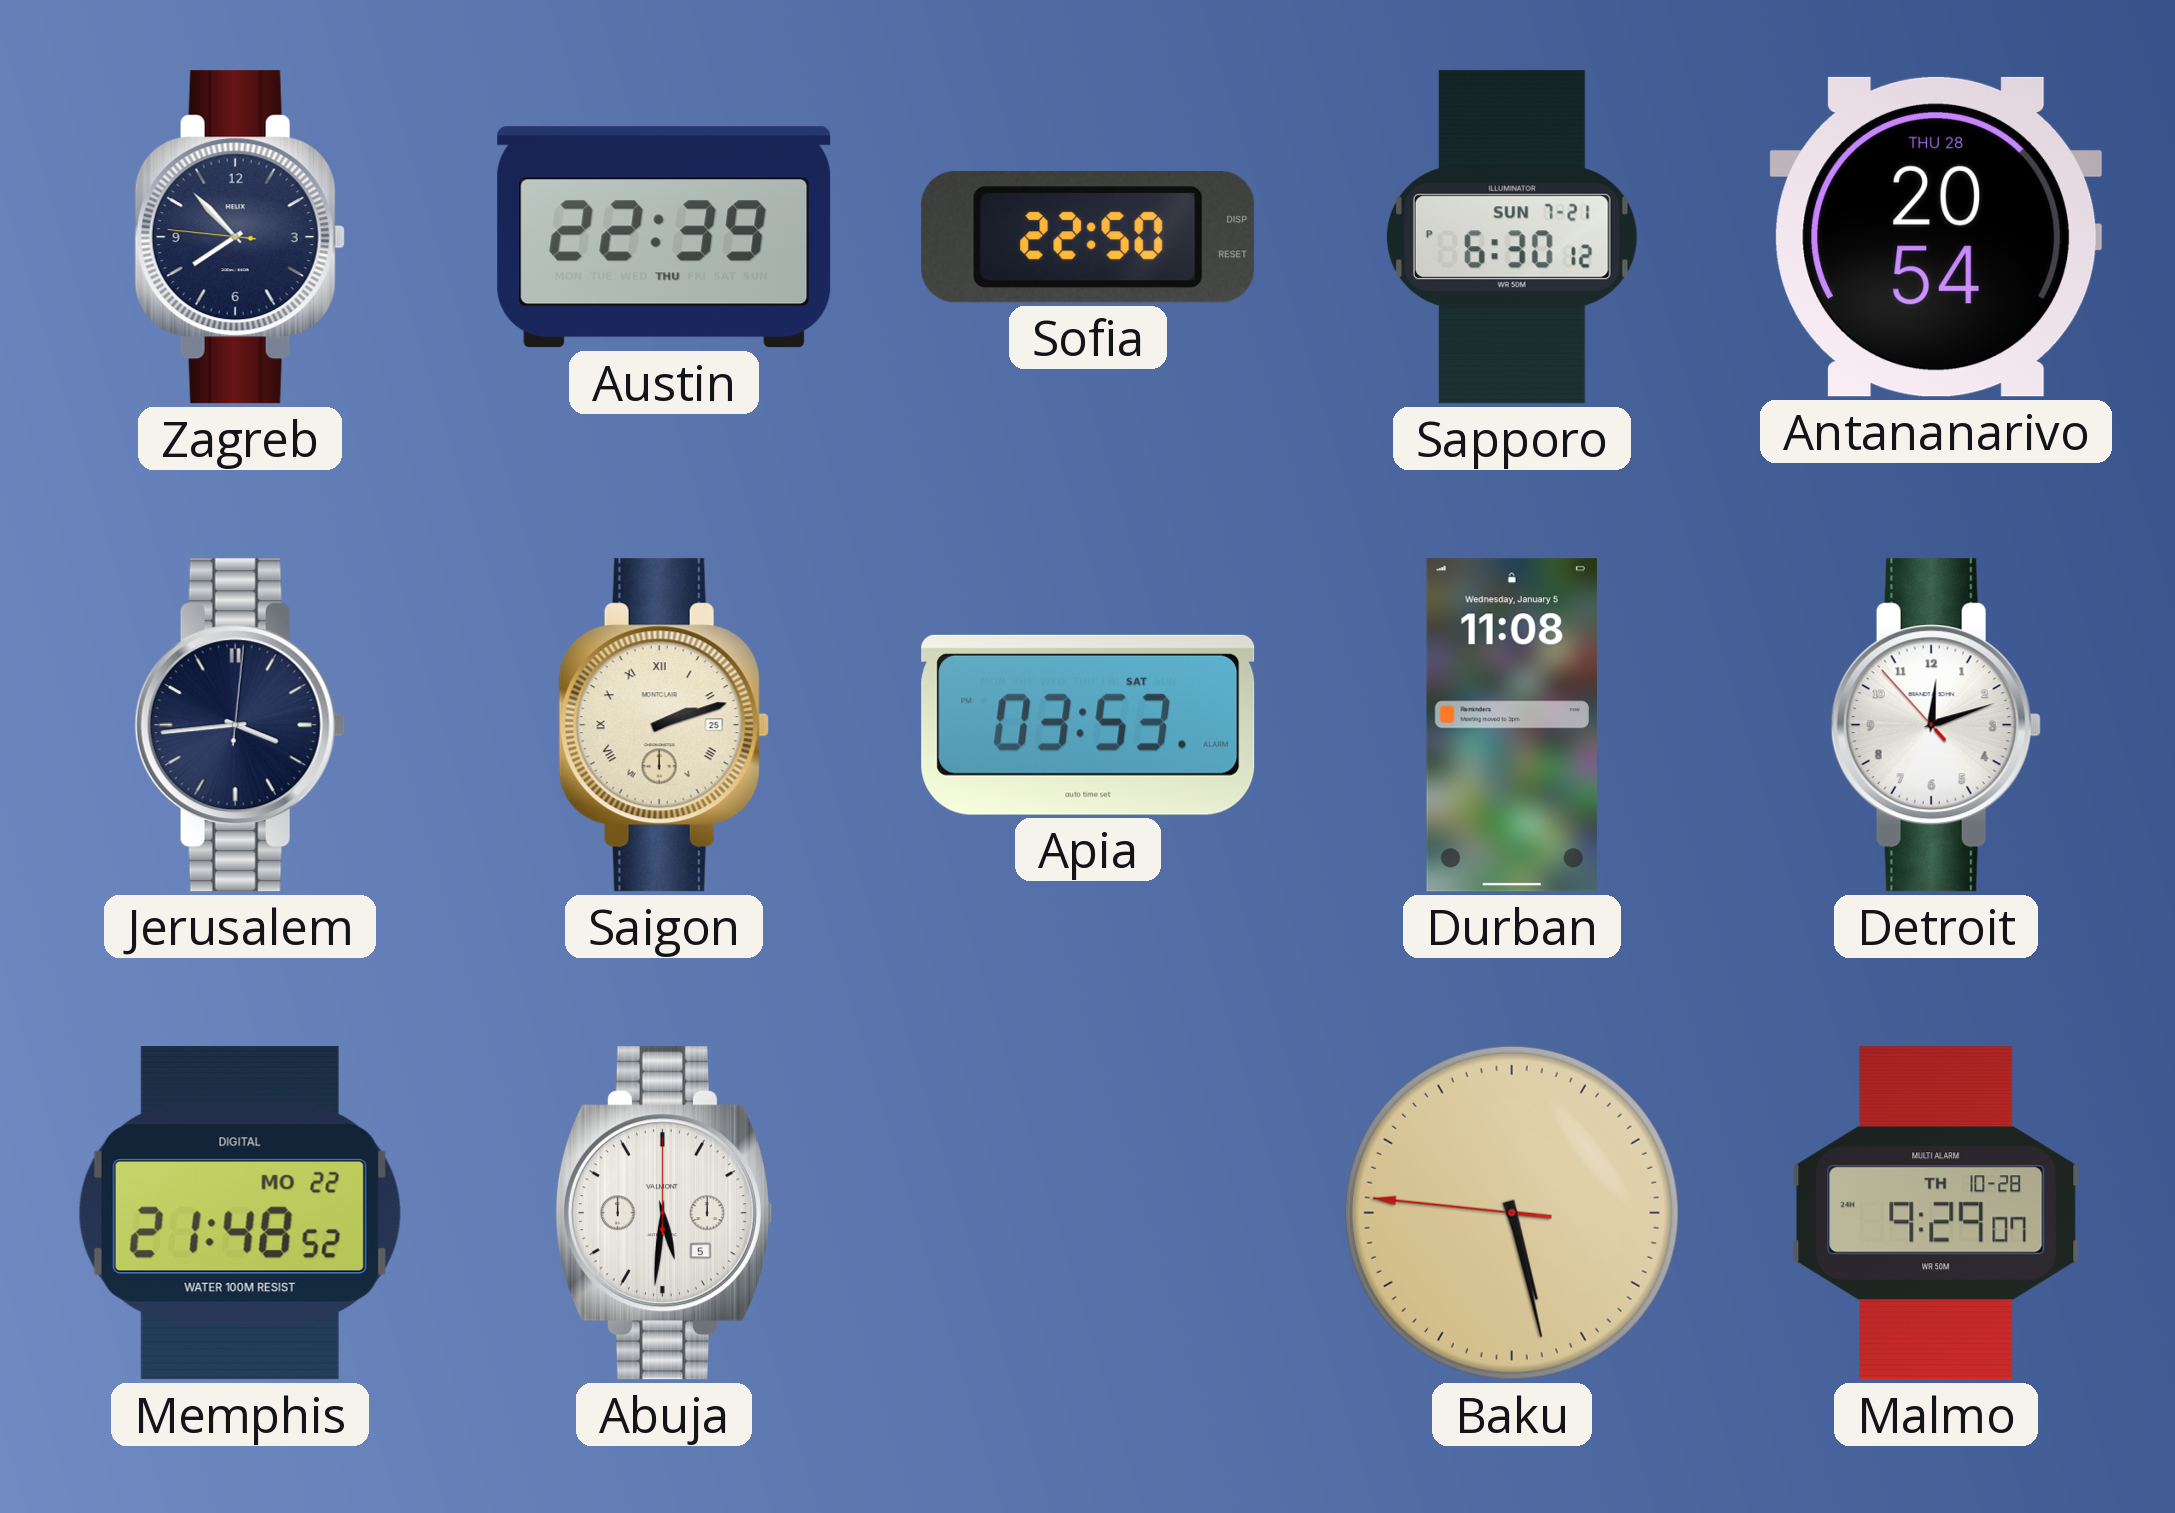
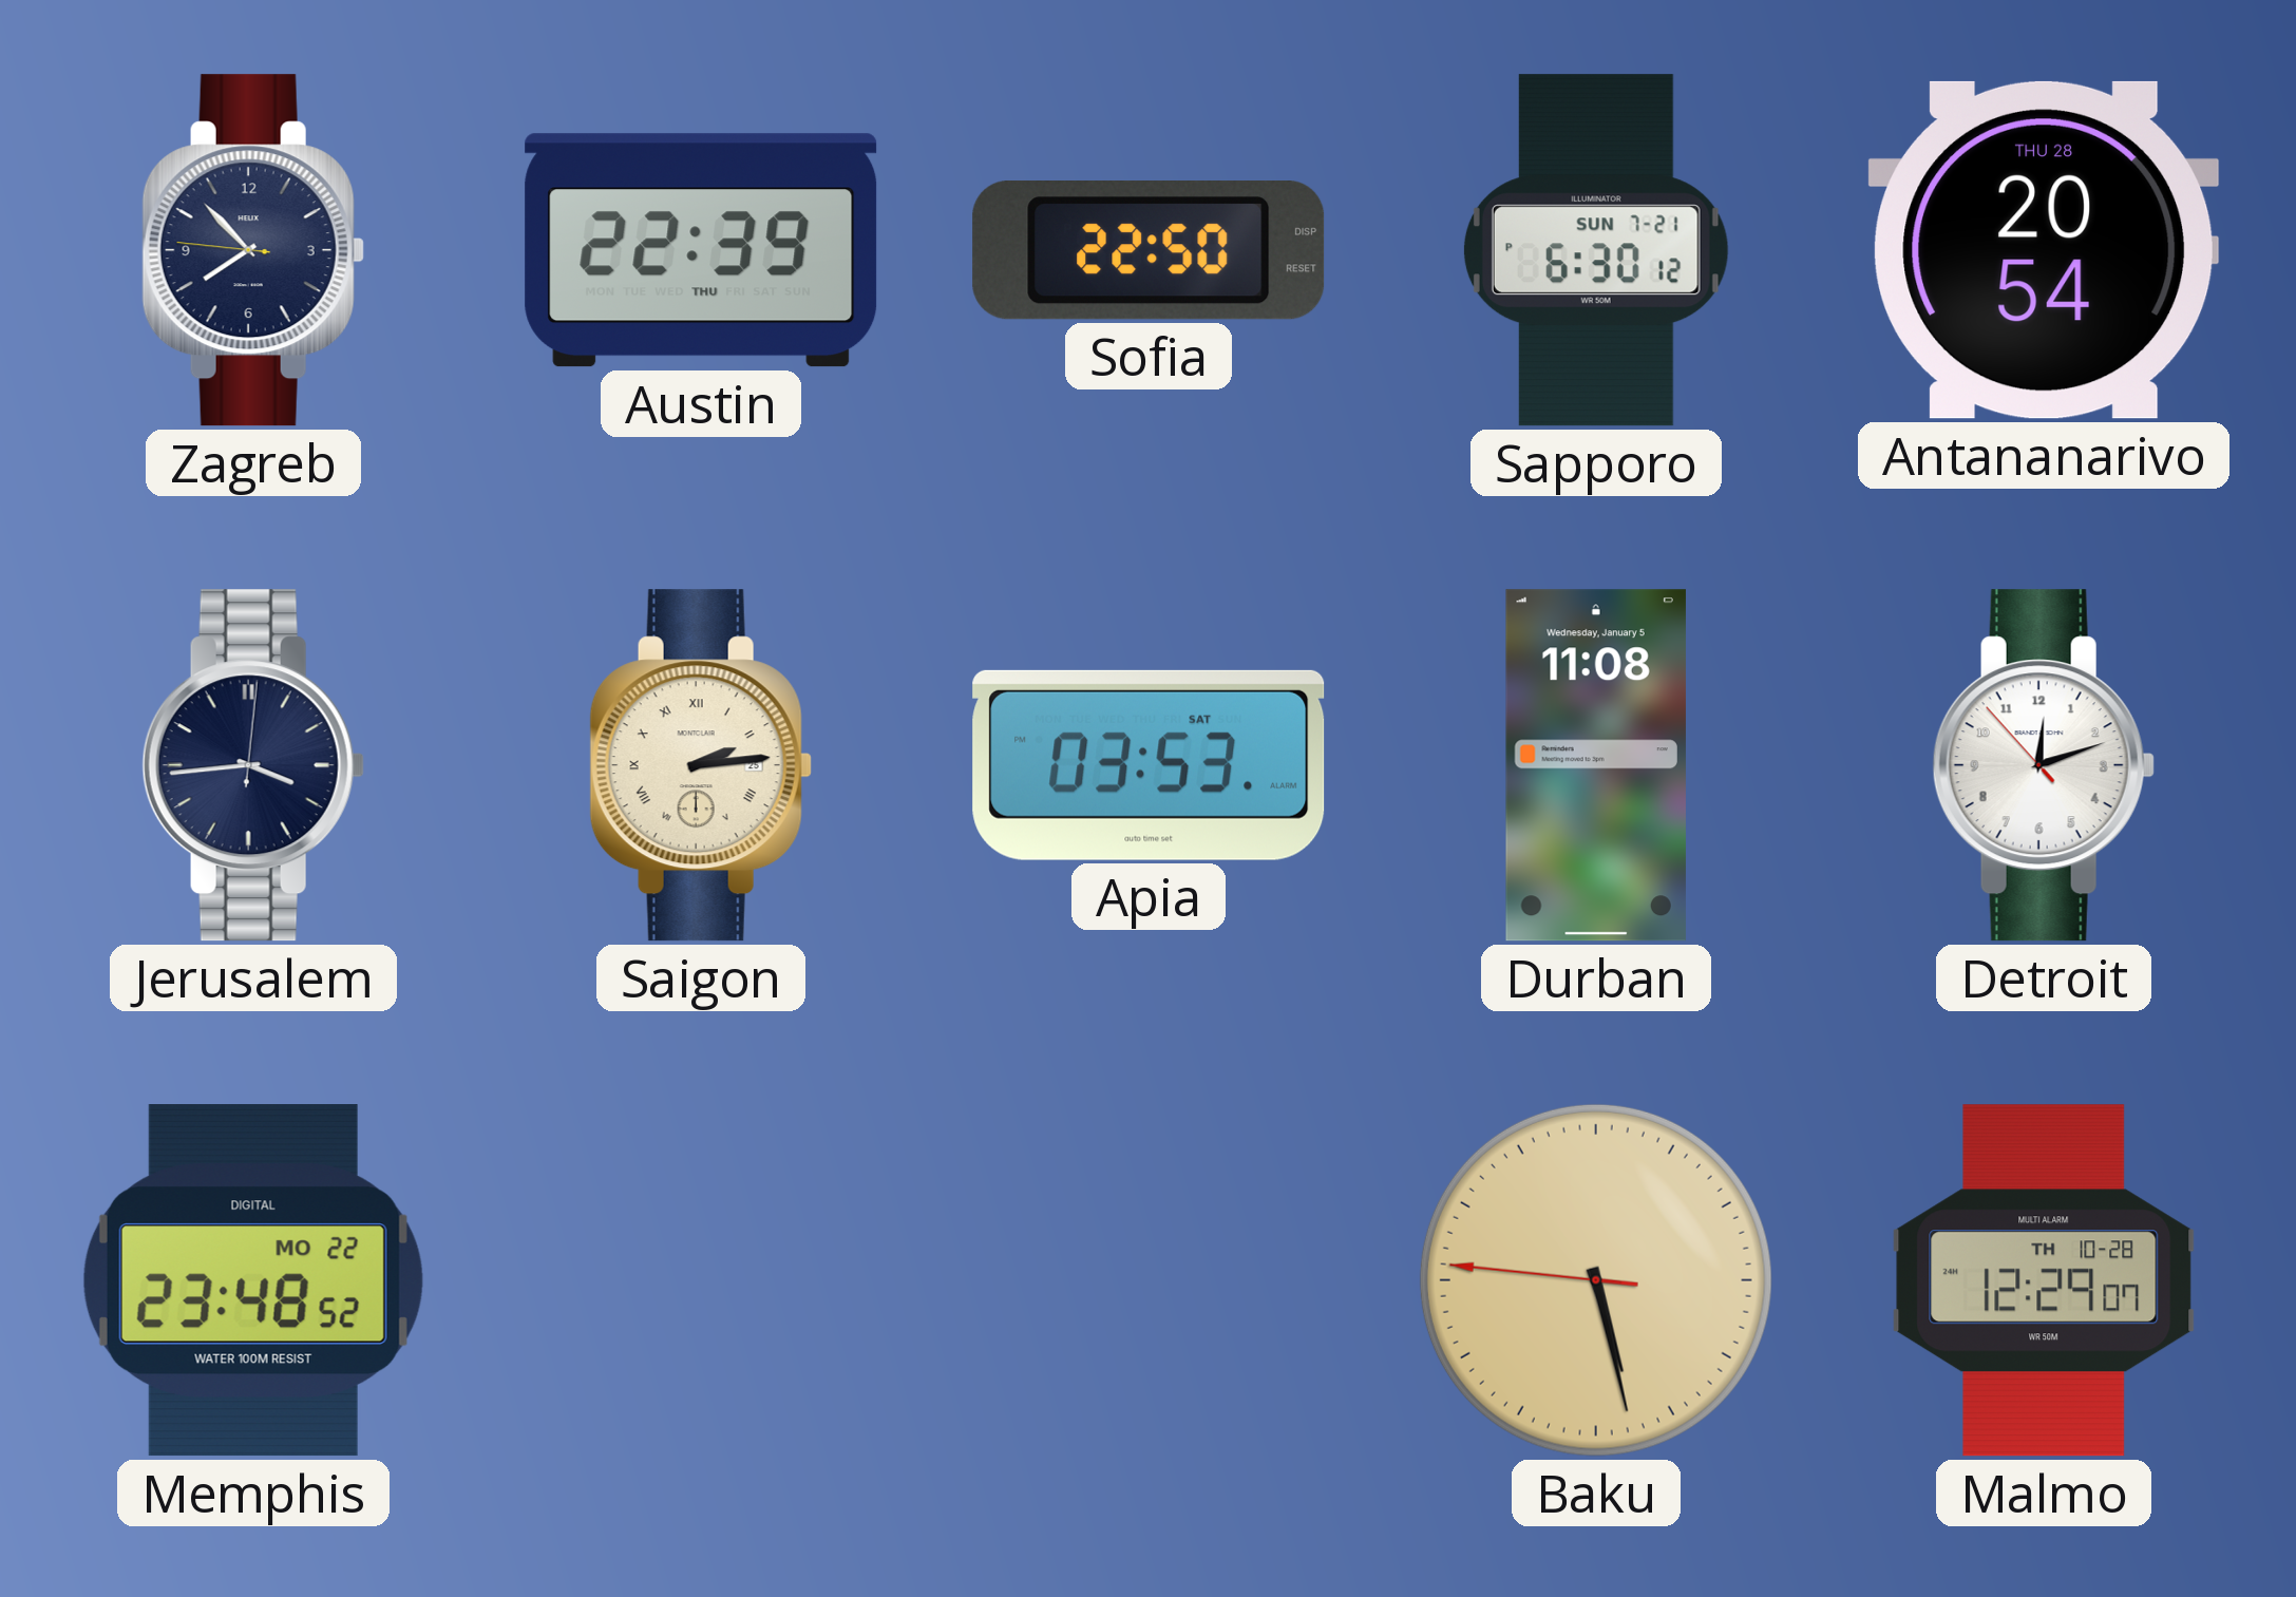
Saigon: 2:12 -> 2:14
Memphis: 21:48 -> 23:48
Abuja: 5:31 -> none
Malmo: 9:29 -> 12:29
